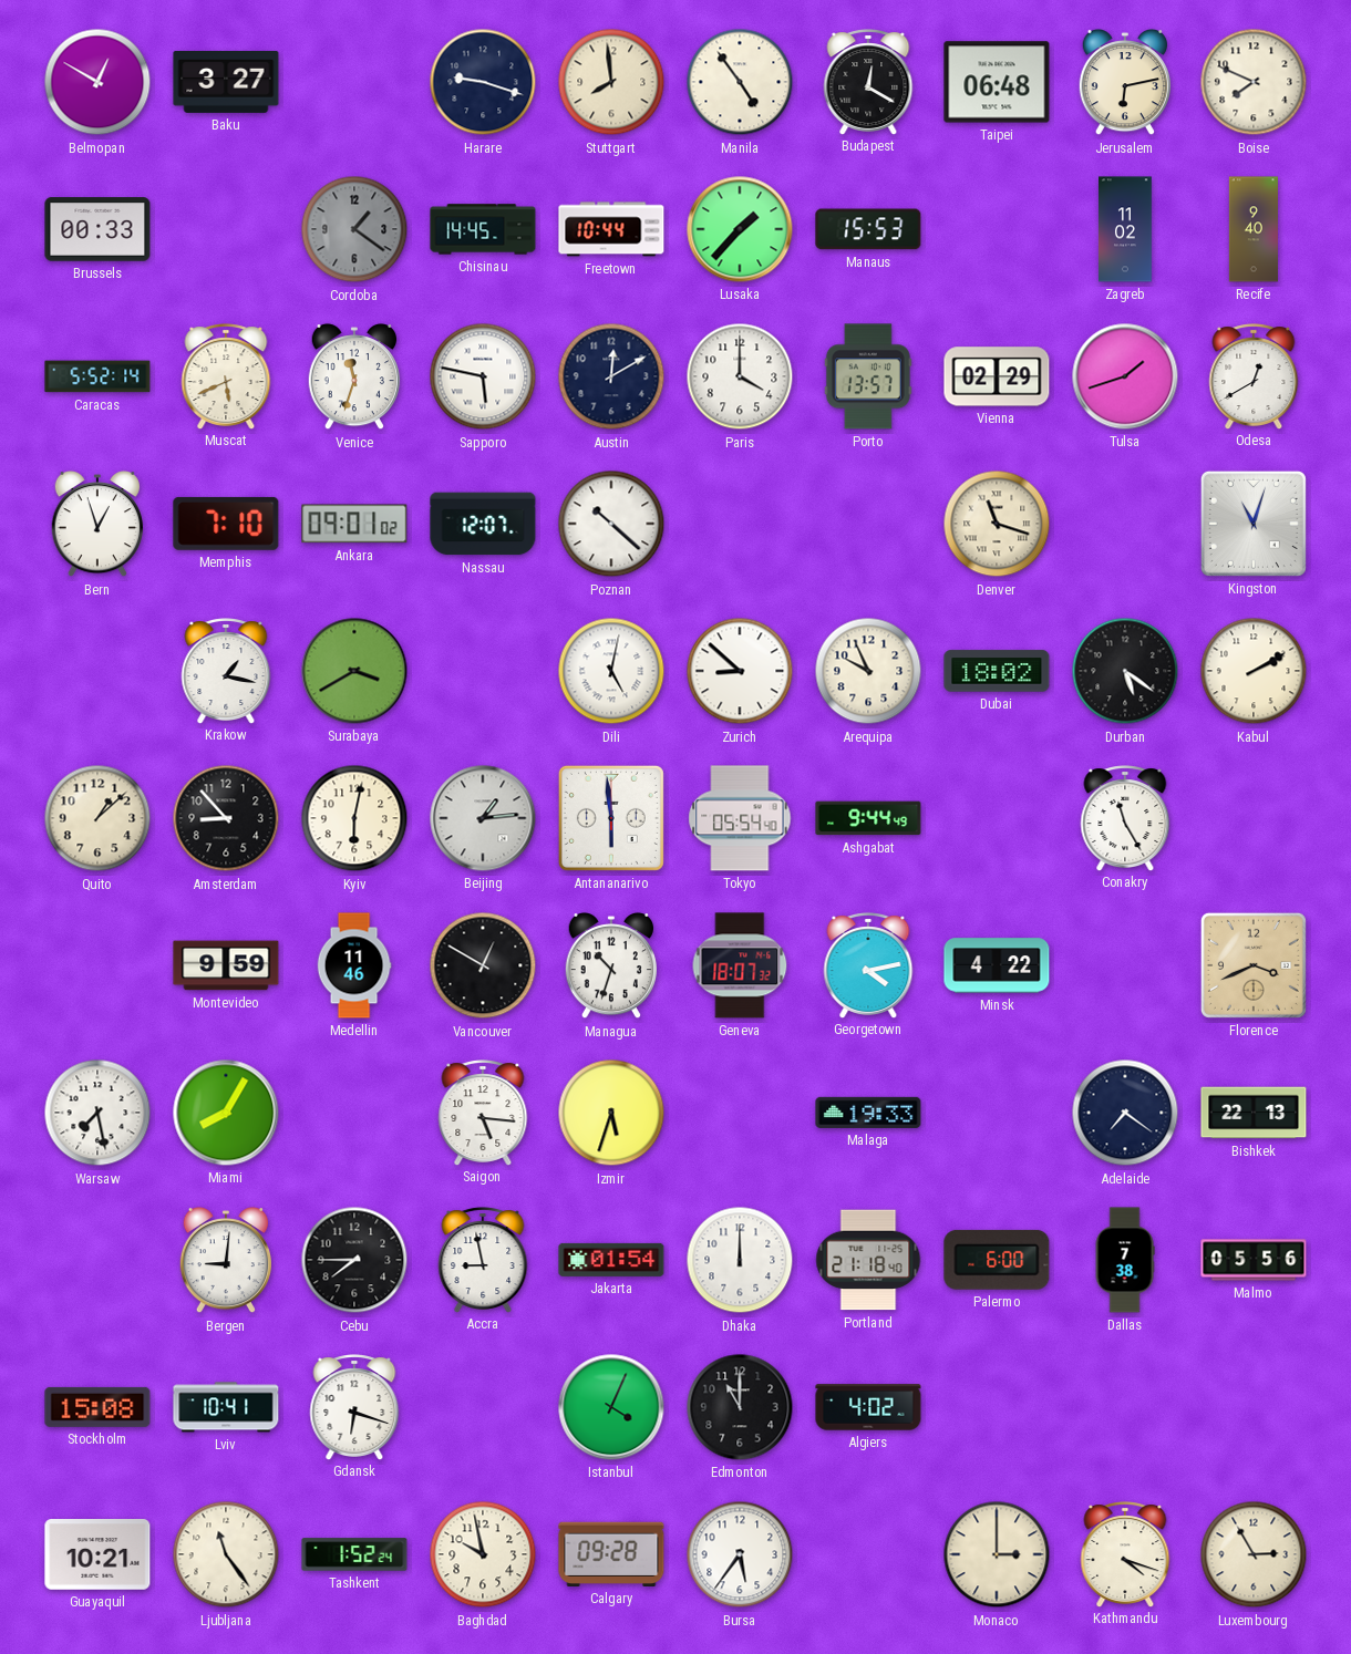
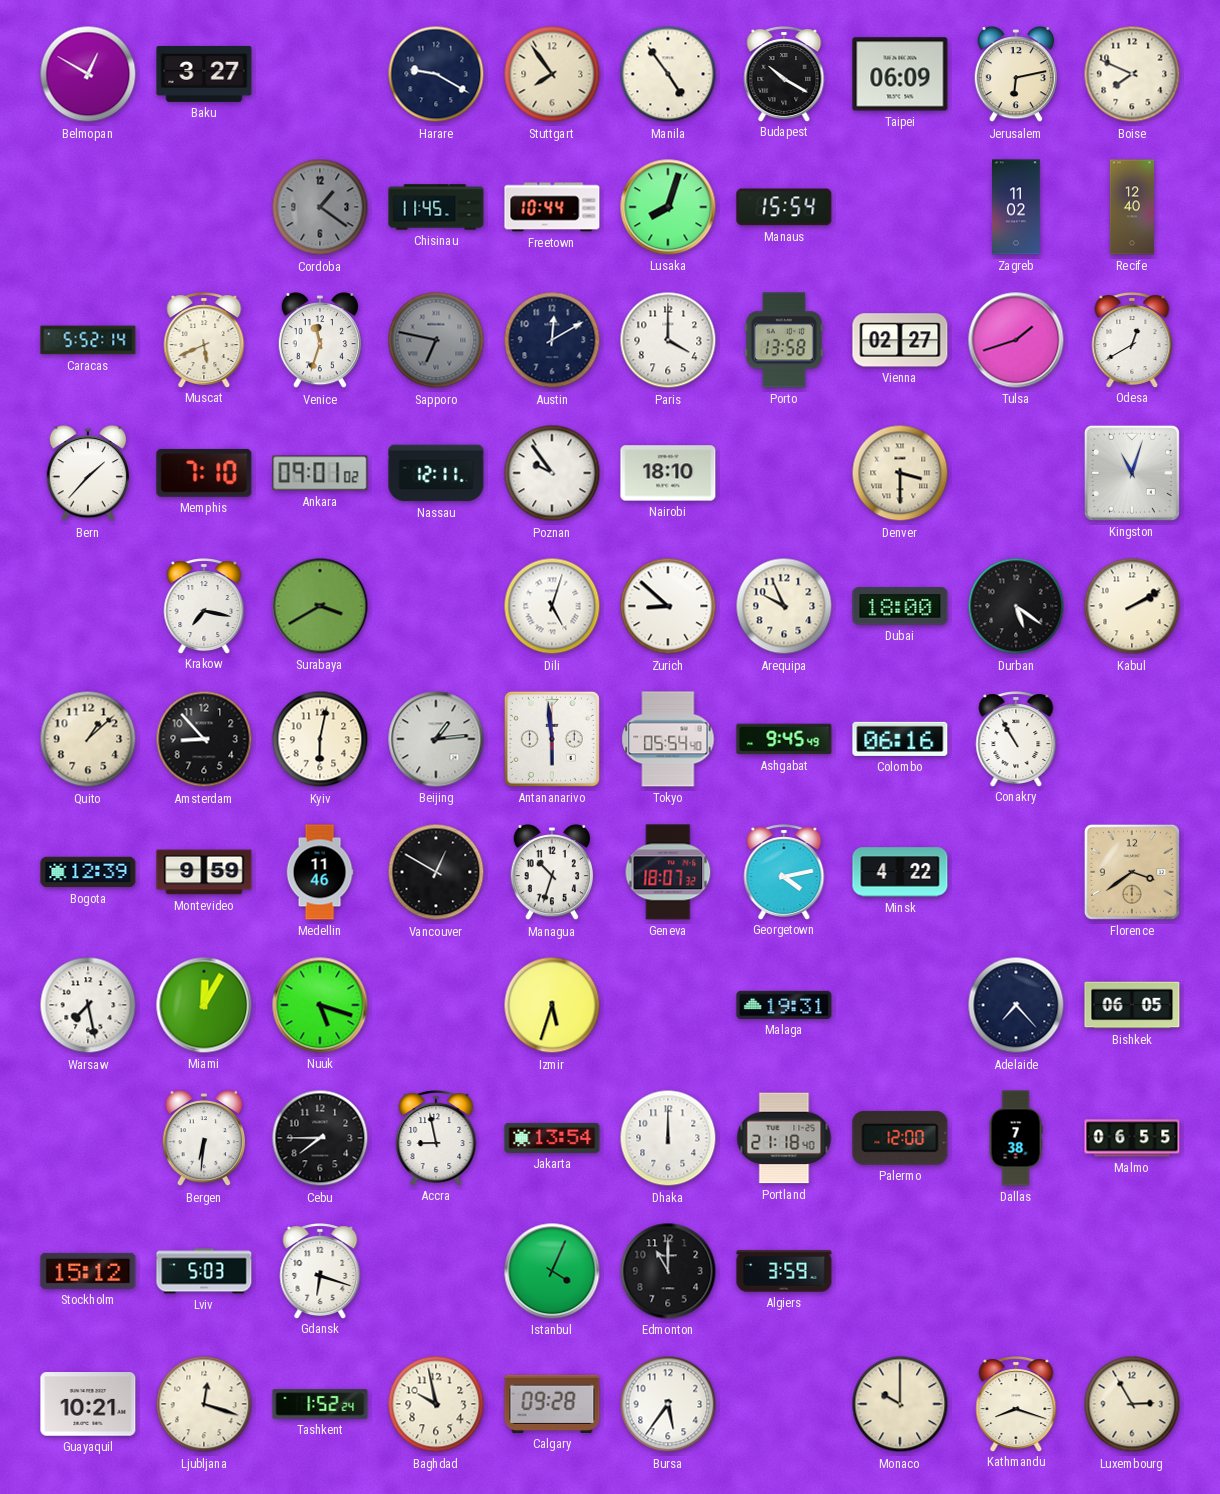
Harare: 9:18 -> 9:20
Stuttgart: 7:59 -> 7:54
Budapest: 12:20 -> 10:20
Taipei: 06:48 -> 06:09
Brussels: 00:33 -> none
Chisinau: 14:45 -> 11:45
Lusaka: 1:37 -> 8:03
Manaus: 15:53 -> 15:54
Recife: 9:40 -> 12:40
Sapporo: 5:47 -> 6:47
Sapporo dial: white -> grey
Porto: 13:57 -> 13:58
Vienna: 02:29 -> 02:27
Bern: 12:57 -> 1:37
Nassau: 12:07 -> 12:11
Poznan: 10:22 -> 9:54
Nairobi: none -> 18:10
Denver: 11:18 -> 3:30
Krakow: 1:17 -> 7:17
Dili: 5:02 -> 5:03
Dubai: 18:02 -> 18:00
Ashgabat: 9:44 -> 9:45
Colombo: none -> 06:16
Conakry: 11:25 -> 10:55
Bogota: none -> 12:39
Florence: 3:41 -> 3:39
Miami: 8:05 -> 12:05
Nuuk: none -> 5:18
Saigon: 5:16 -> none
Malaga: 19:33 -> 19:31
Adelaide: 7:21 -> 7:23
Bishkek: 22:13 -> 06:05
Bergen: 9:01 -> 6:31
Jakarta: 01:54 -> 13:54
Palermo: 6:00 -> 12:00
Malmo: 05:56 -> 06:55
Stockholm: 15:08 -> 15:12
Lviv: 10:41 -> 5:03
Algiers: 4:02 -> 3:59
Ljubljana: 11:24 -> 12:18
Monaco: 3:00 -> 10:00
Kathmandu: 4:18 -> 8:18
